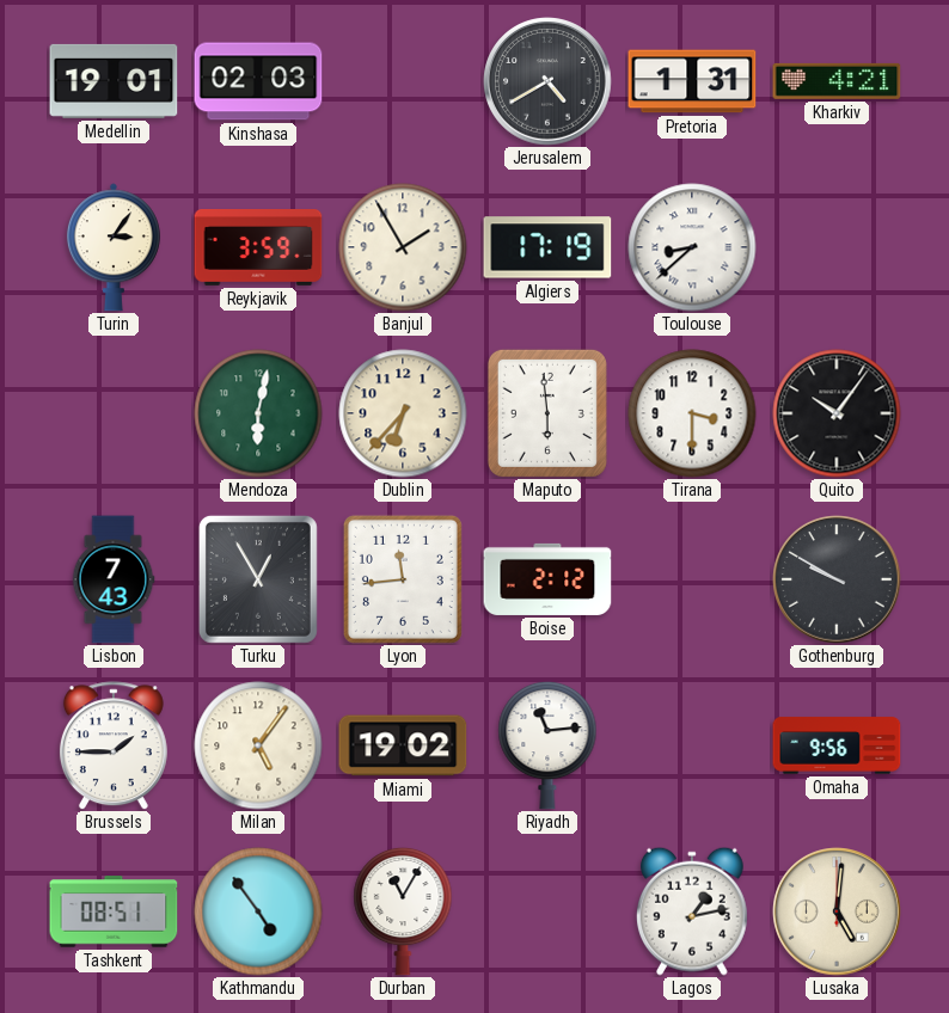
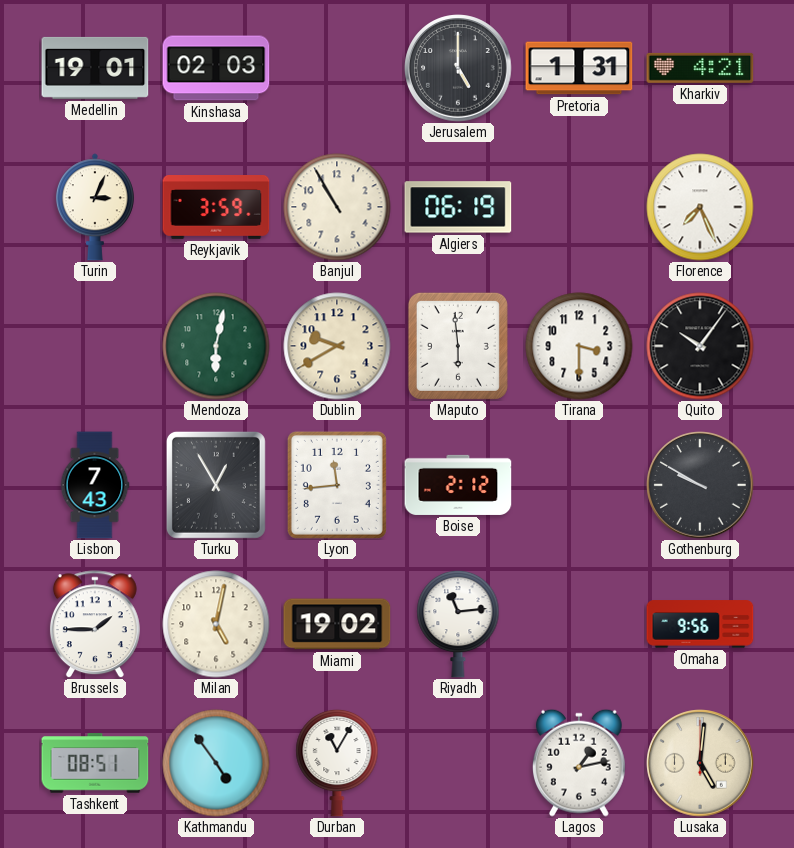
Jerusalem: 4:40 -> 5:00
Turin: 3:06 -> 3:04
Banjul: 1:55 -> 10:55
Algiers: 17:19 -> 06:19
Toulouse: 8:38 -> none
Florence: none -> 7:26
Dublin: 6:37 -> 9:40
Milan: 5:06 -> 5:02
